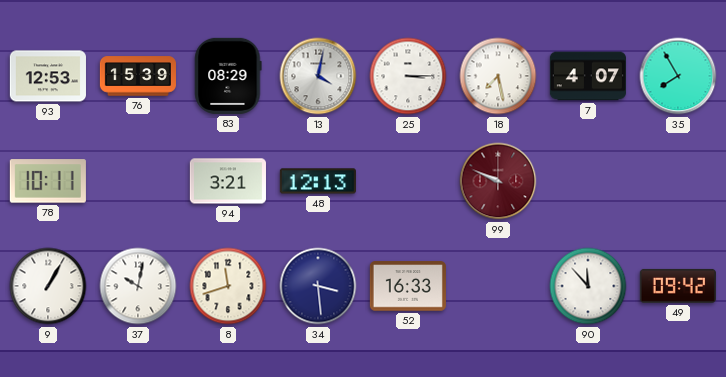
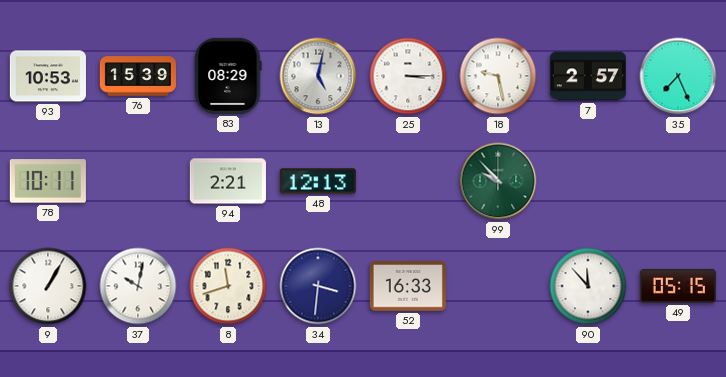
93: 12:53 -> 10:53
13: 4:02 -> 5:02
18: 7:28 -> 9:28
7: 4:07 -> 2:57
35: 7:55 -> 7:26
94: 3:21 -> 2:21
99: 9:49 -> 9:53
99 dial: burgundy -> green
34: 3:29 -> 3:31
49: 09:42 -> 05:15
